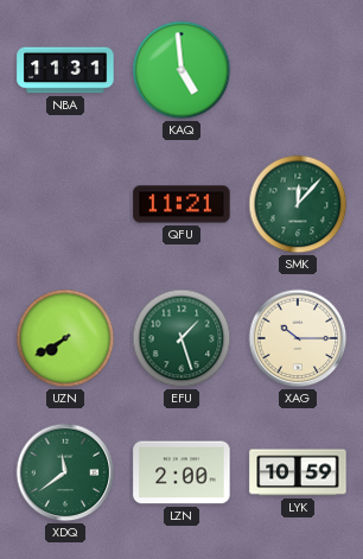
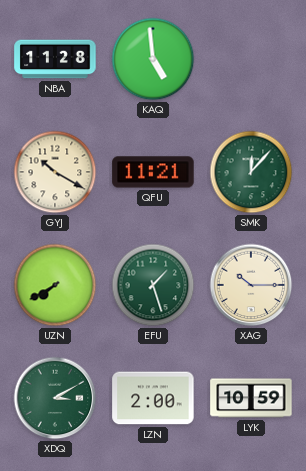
NBA: 11:31 -> 11:28
GYJ: none -> 10:20
XDQ: 11:39 -> 3:10
